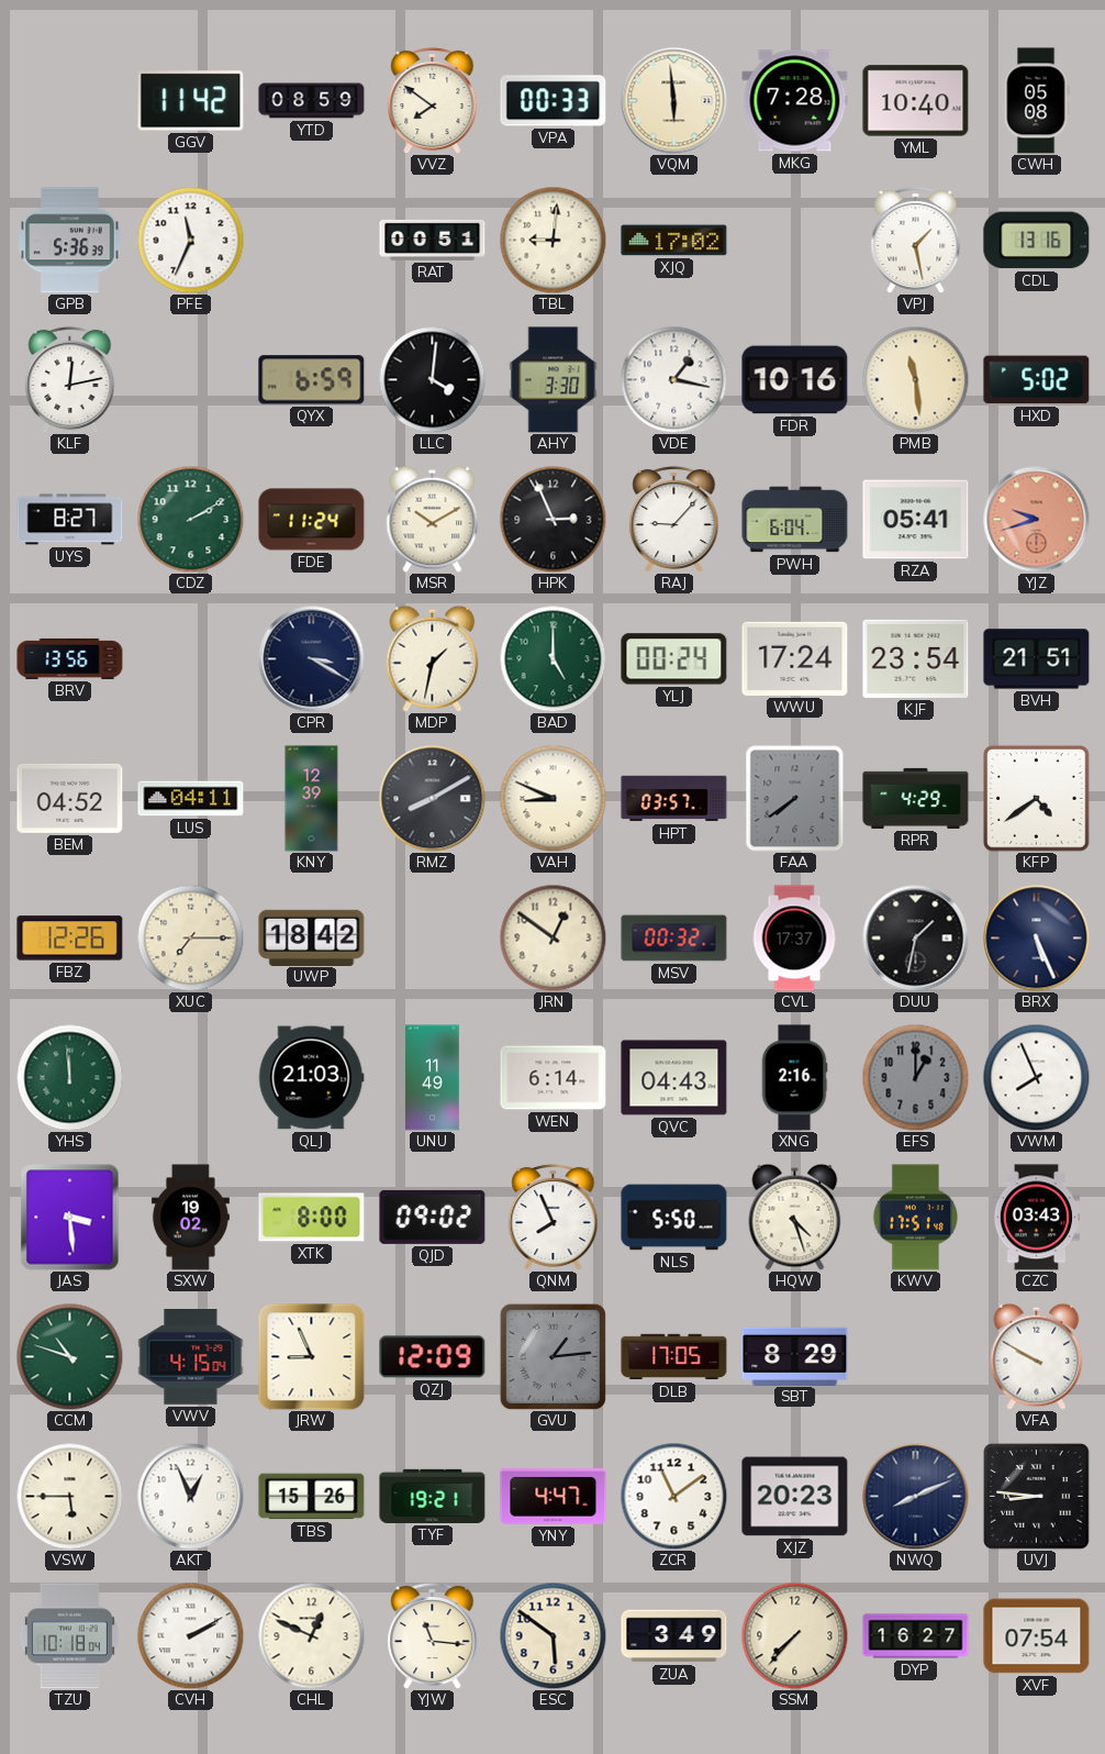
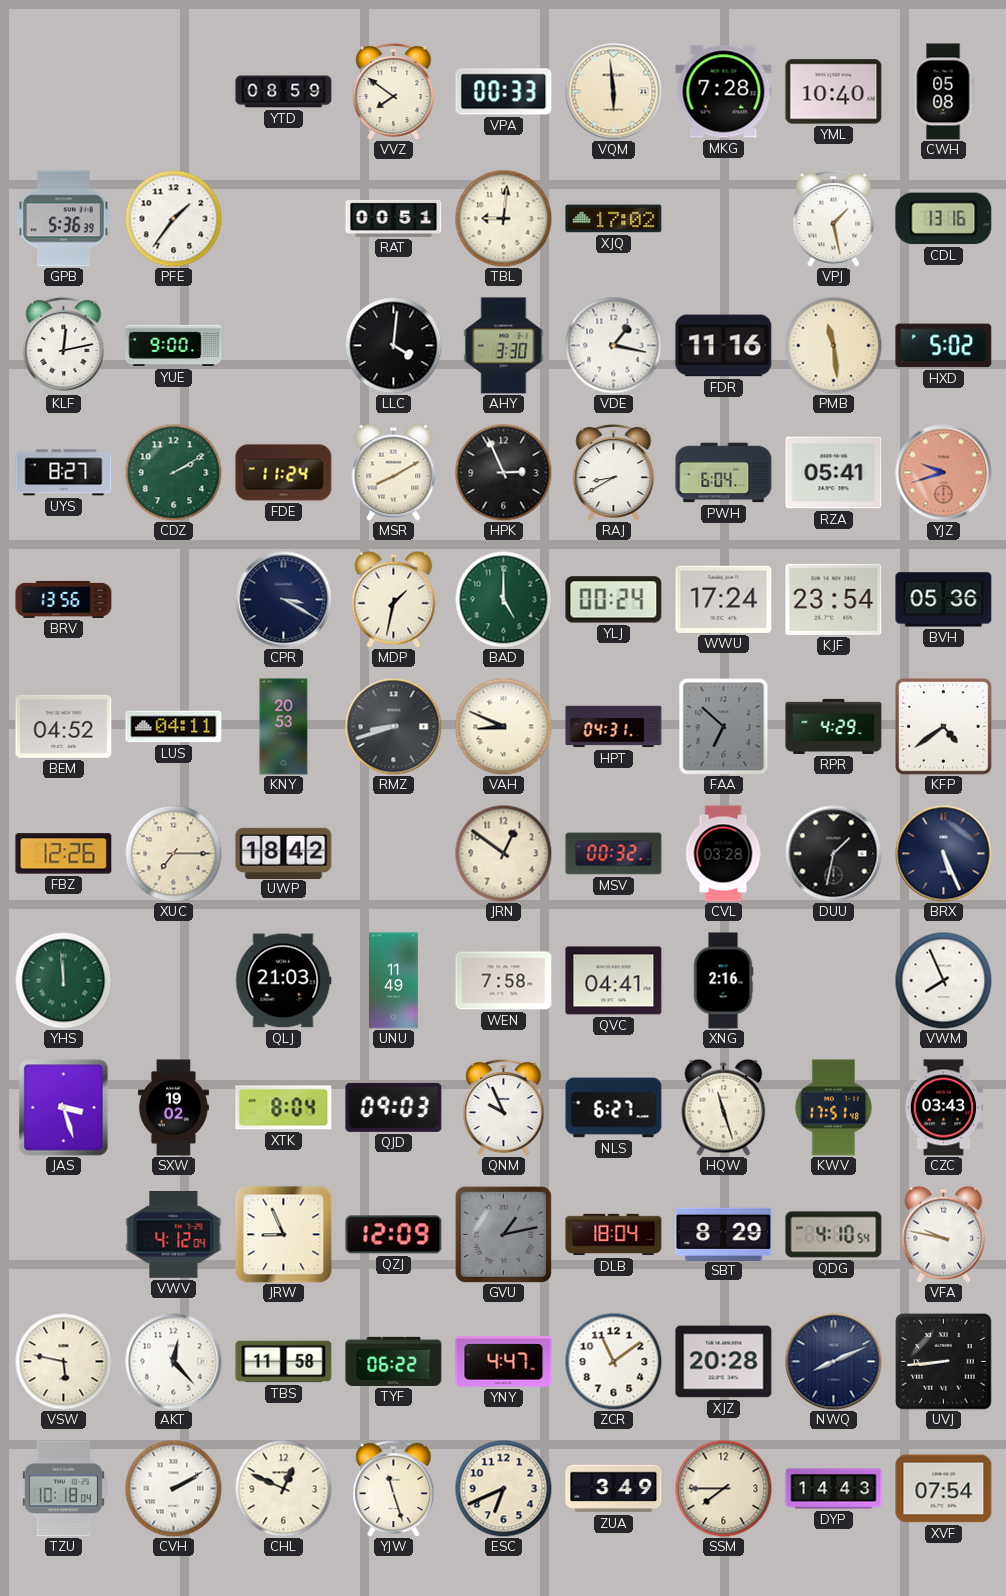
GGV: 11:42 -> none
PFE: 11:34 -> 1:36
YUE: none -> 9:00
QYX: 6:59 -> none
FDR: 10:16 -> 11:16
MSR: 10:10 -> 8:10
RAJ: 9:07 -> 8:40
BVH: 21:51 -> 05:36
KNY: 12:39 -> 20:53
RMZ: 8:10 -> 8:42
HPT: 03:57 -> 04:31
FAA: 7:39 -> 6:52
CVL: 17:37 -> 03:28
WEN: 6:14 -> 7:58
QVC: 04:43 -> 04:41
EFS: 1:00 -> none
JAS: 3:29 -> 3:27
XTK: 8:00 -> 8:04
QJD: 09:02 -> 09:03
QNM: 7:56 -> 9:56
NLS: 5:50 -> 6:27
HQW: 4:27 -> 11:27
CCM: 10:48 -> none
VWV: 4:15 -> 4:12
GVU: 1:14 -> 1:13
DLB: 17:05 -> 18:04
QDG: none -> 4:10
VFA: 9:50 -> 9:47
VSW: 5:45 -> 5:47
AKT: 12:56 -> 12:23
TBS: 15:26 -> 11:58
TYF: 19:21 -> 06:22
XJZ: 20:23 -> 20:28
UVJ: 8:46 -> 8:44
YJW: 11:16 -> 11:27
ESC: 5:51 -> 6:41
SSM: 7:37 -> 7:45
DYP: 16:27 -> 14:43
